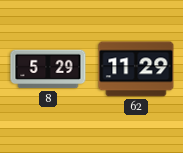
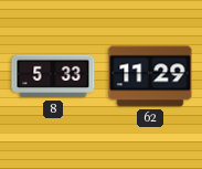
8: 5:29 -> 5:33
